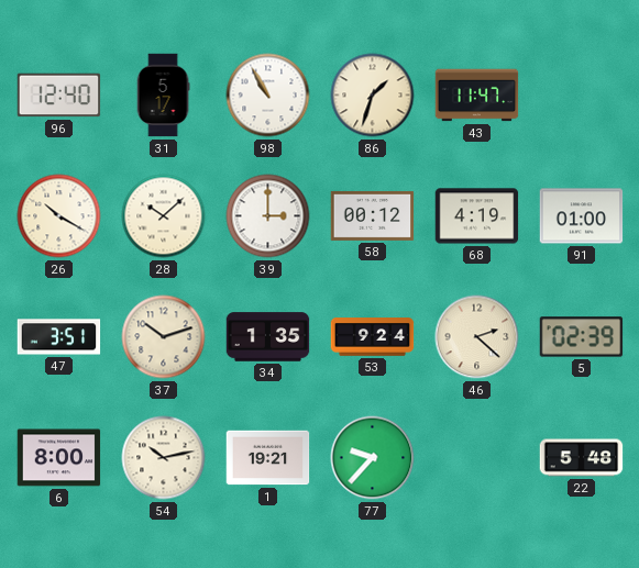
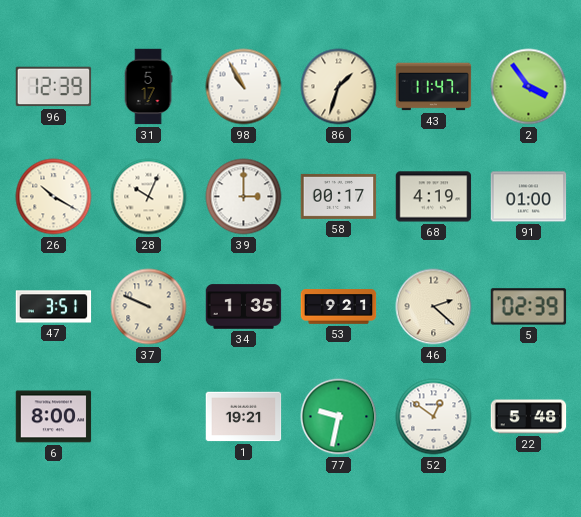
96: 12:40 -> 12:39
2: none -> 3:54
28: 10:08 -> 10:04
58: 00:12 -> 00:17
37: 10:12 -> 9:49
53: 9:24 -> 9:21
54: 10:13 -> none
77: 9:37 -> 9:32
52: none -> 12:51
